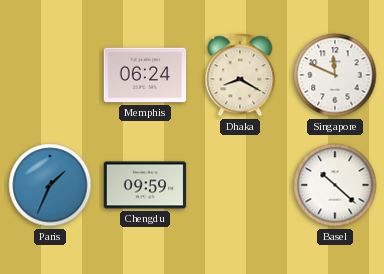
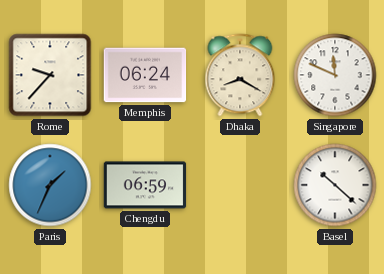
Rome: none -> 9:37
Chengdu: 09:59 -> 06:59
